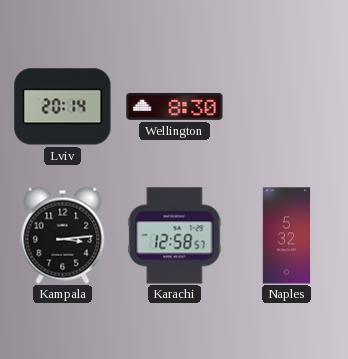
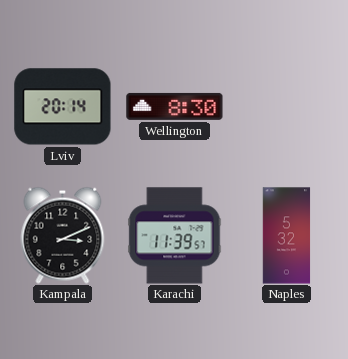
Kampala: 3:14 -> 3:11
Karachi: 12:58 -> 11:39
